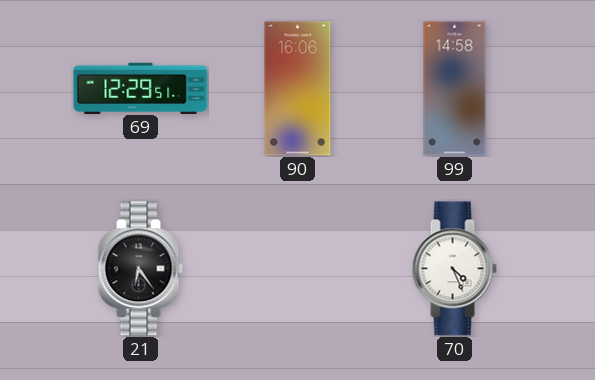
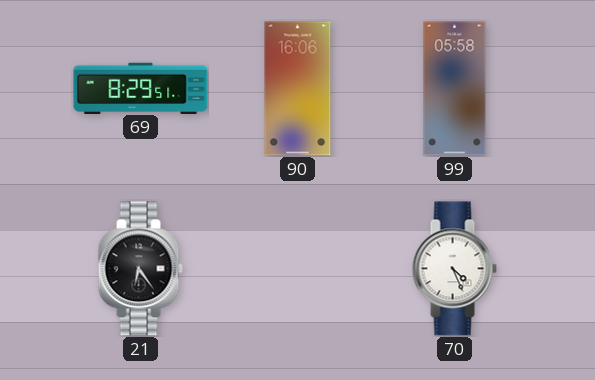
69: 12:29 -> 8:29
99: 14:58 -> 05:58
